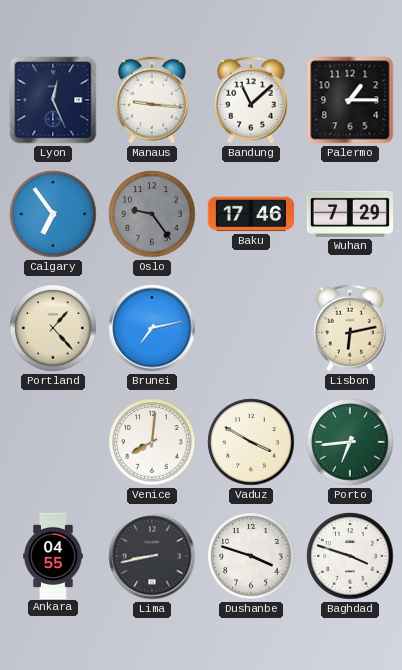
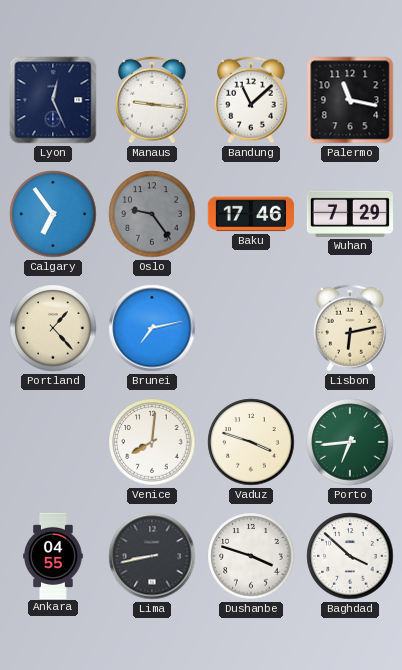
Palermo: 1:15 -> 11:17
Vaduz: 3:50 -> 3:48
Baghdad: 3:48 -> 3:52
